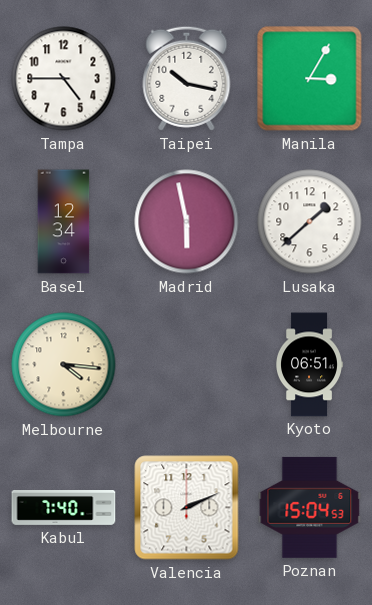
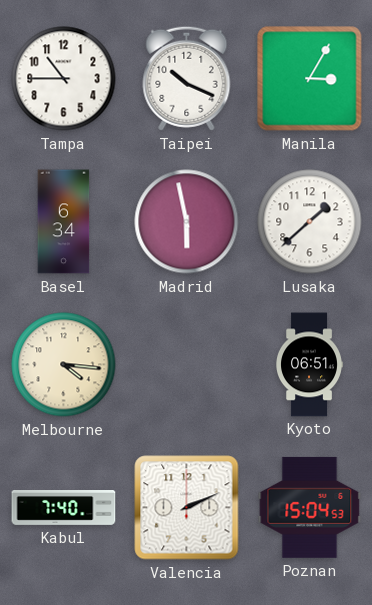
Tampa: 4:45 -> 10:45
Taipei: 10:17 -> 10:19
Basel: 12:34 -> 6:34
